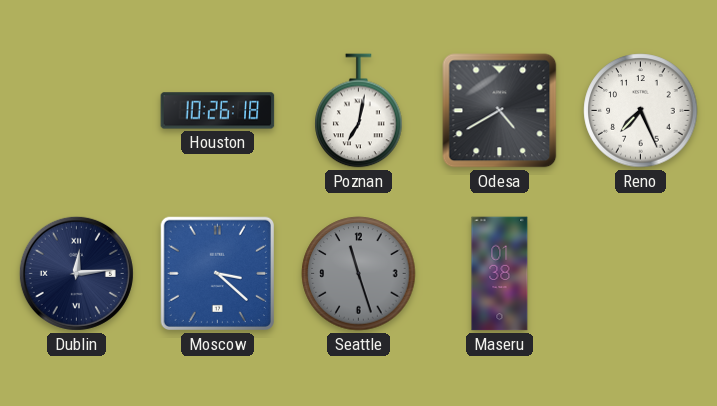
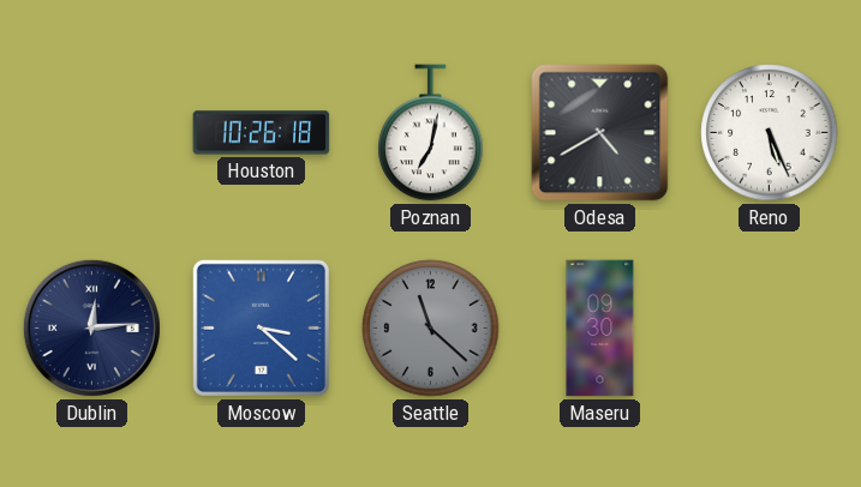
Reno: 7:26 -> 5:26
Seattle: 11:27 -> 11:22
Maseru: 01:38 -> 09:30
